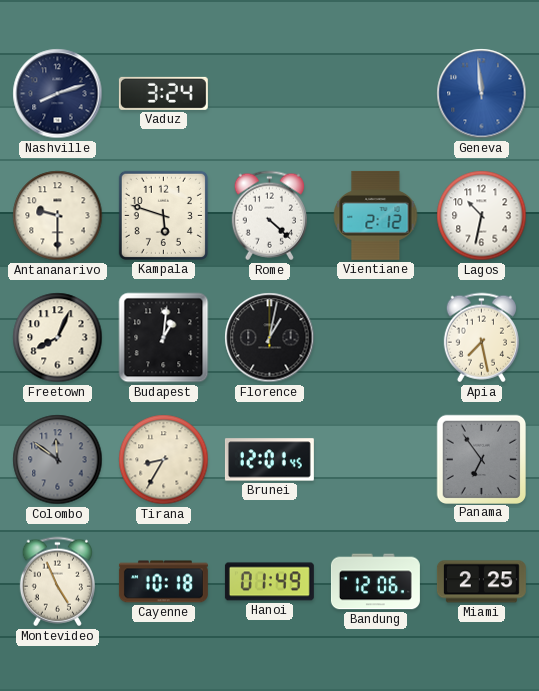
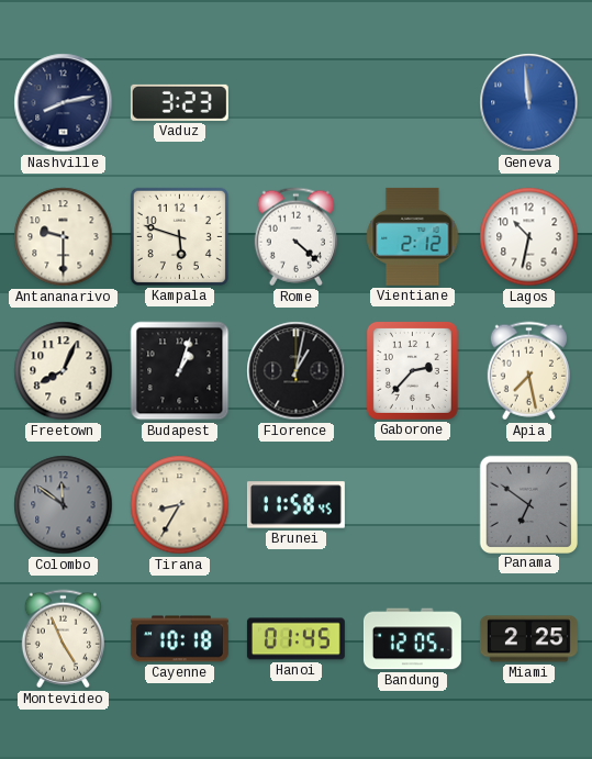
Nashville: 8:12 -> 8:13
Vaduz: 3:24 -> 3:23
Budapest: 1:01 -> 1:03
Gaborone: none -> 2:37
Brunei: 12:01 -> 11:58
Panama: 6:54 -> 6:51
Hanoi: 01:49 -> 01:45
Bandung: 12:06 -> 12:05
